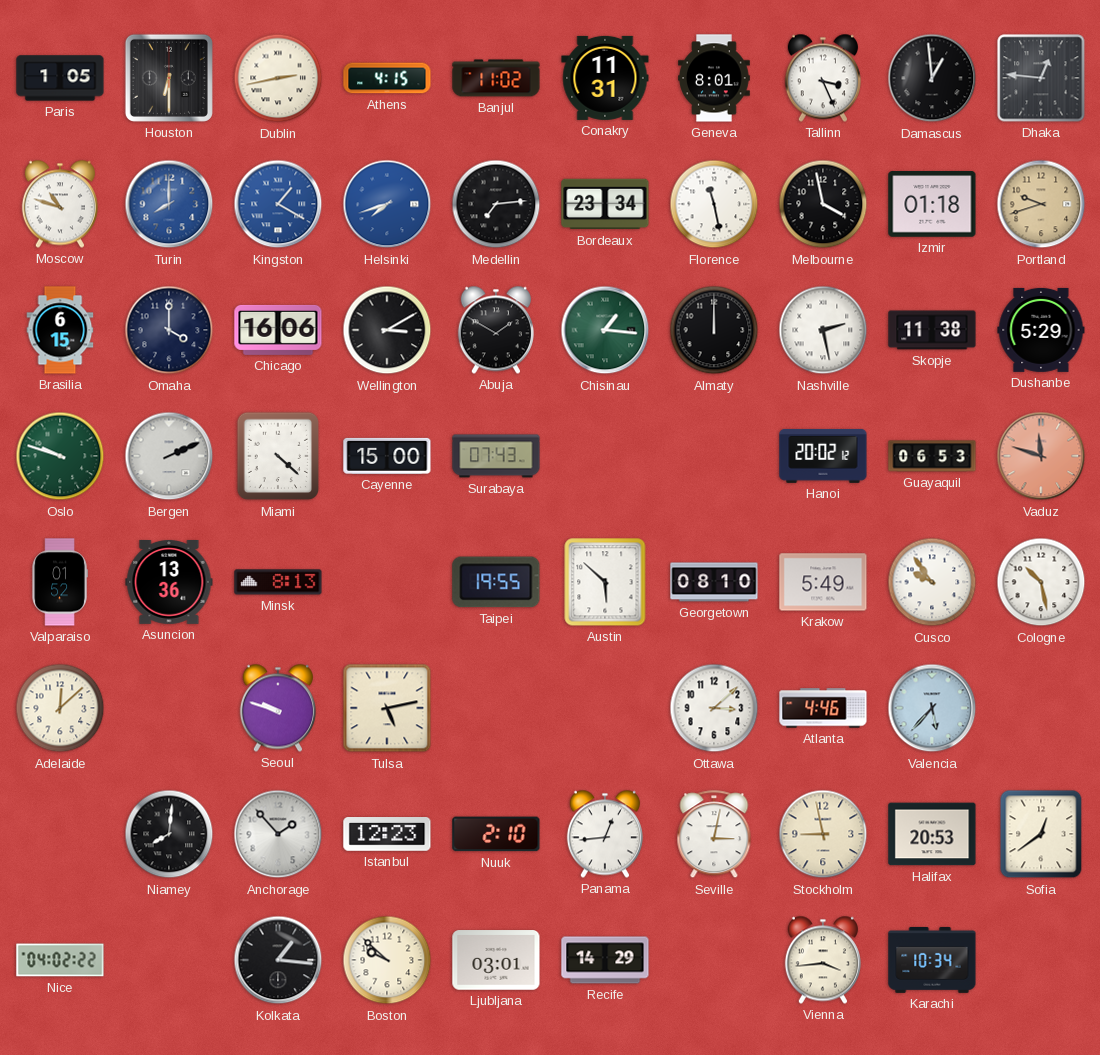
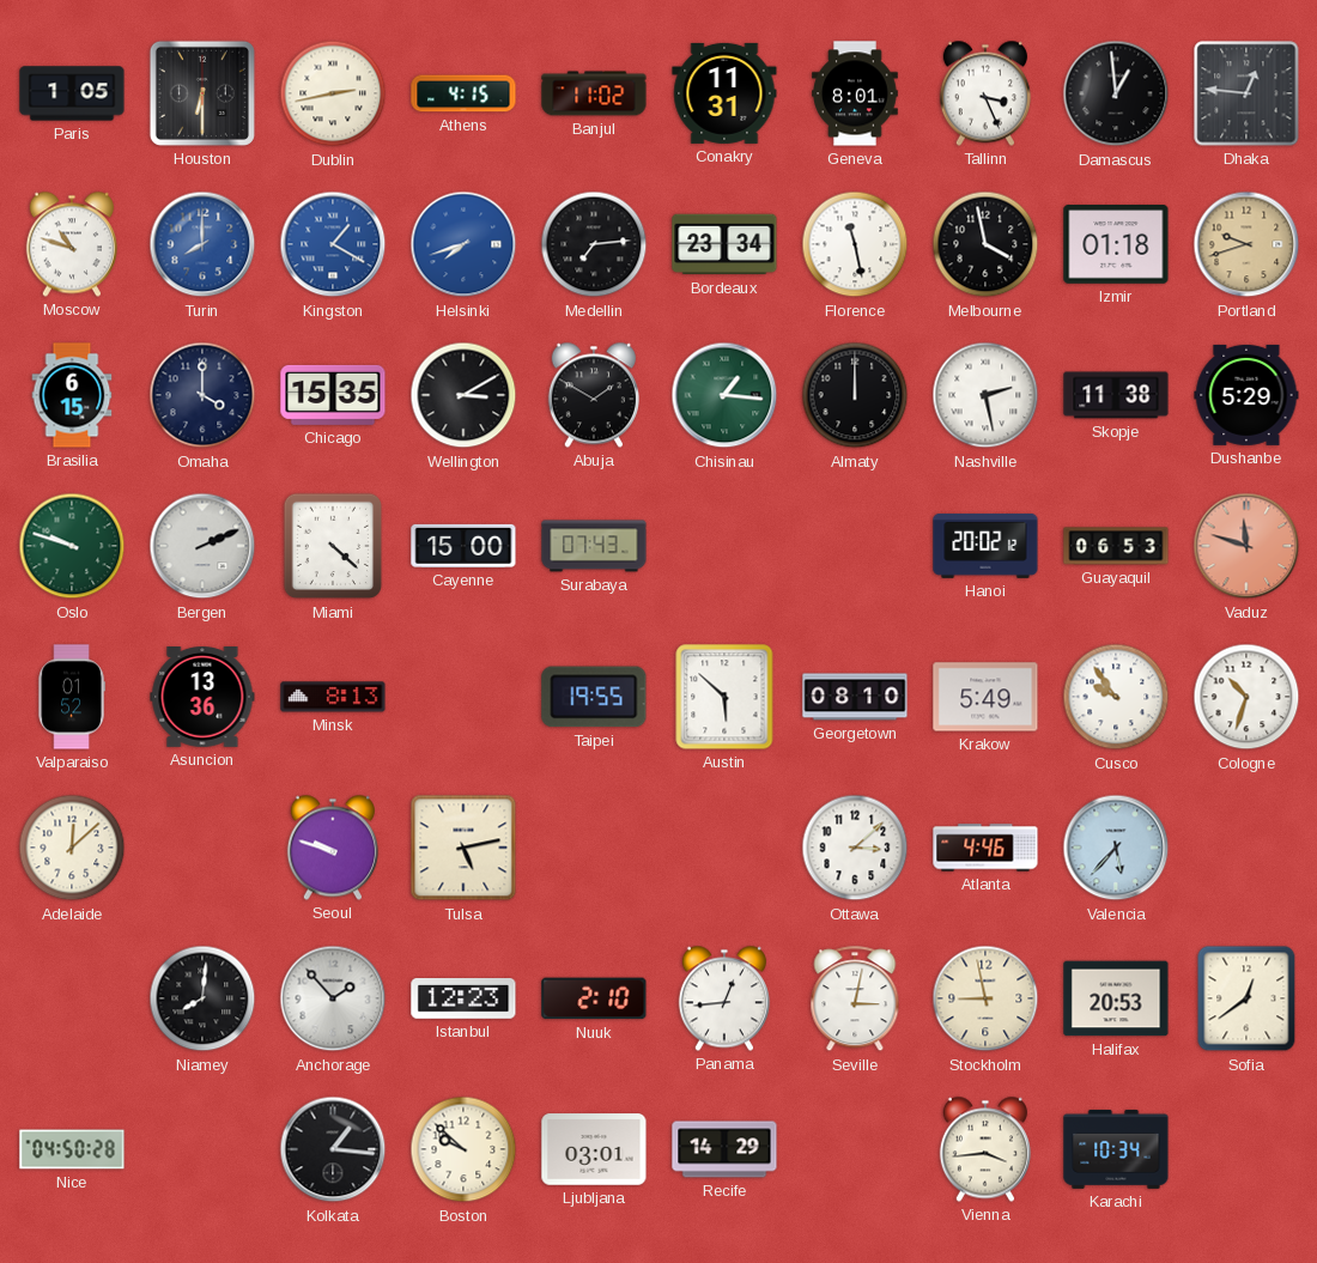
Chicago: 16:06 -> 15:35
Cologne: 10:28 -> 10:33
Nice: 04:02 -> 04:50
